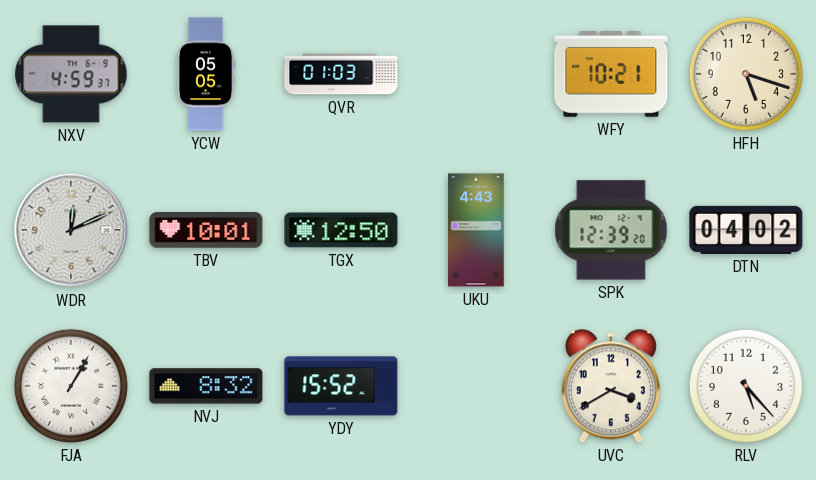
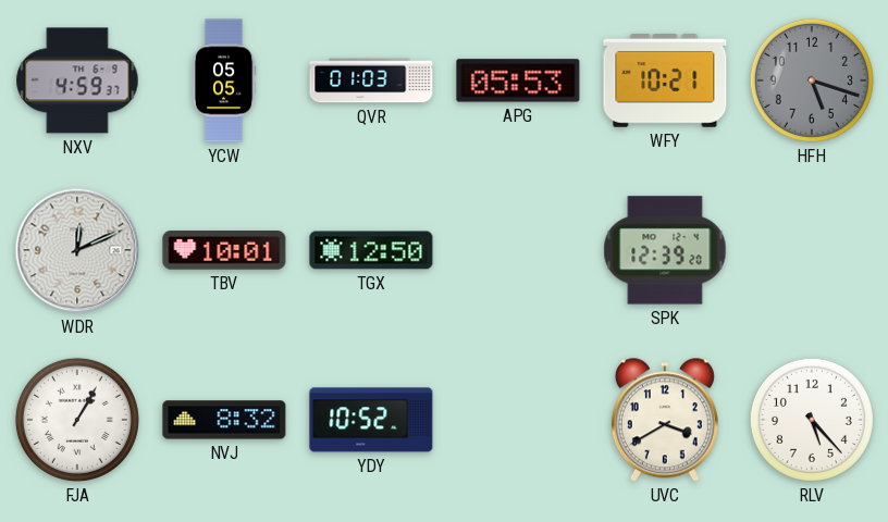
APG: none -> 05:53
HFH dial: cream -> grey
UKU: 4:43 -> none
DTN: 04:02 -> none
YDY: 15:52 -> 10:52
